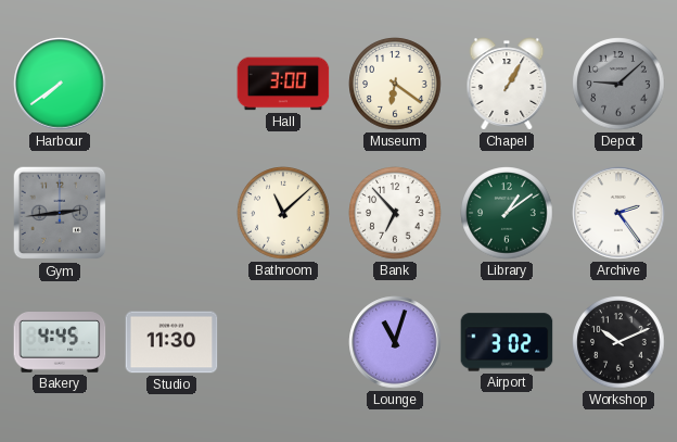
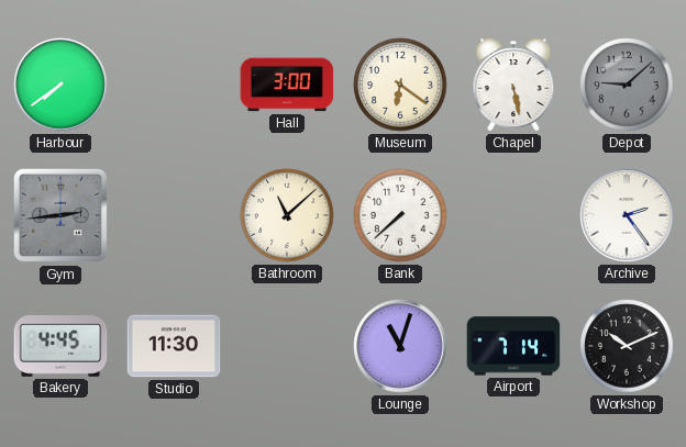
Chapel: 1:05 -> 5:28
Bank: 6:53 -> 7:38
Library: 1:09 -> none
Airport: 3:02 -> 7:14
